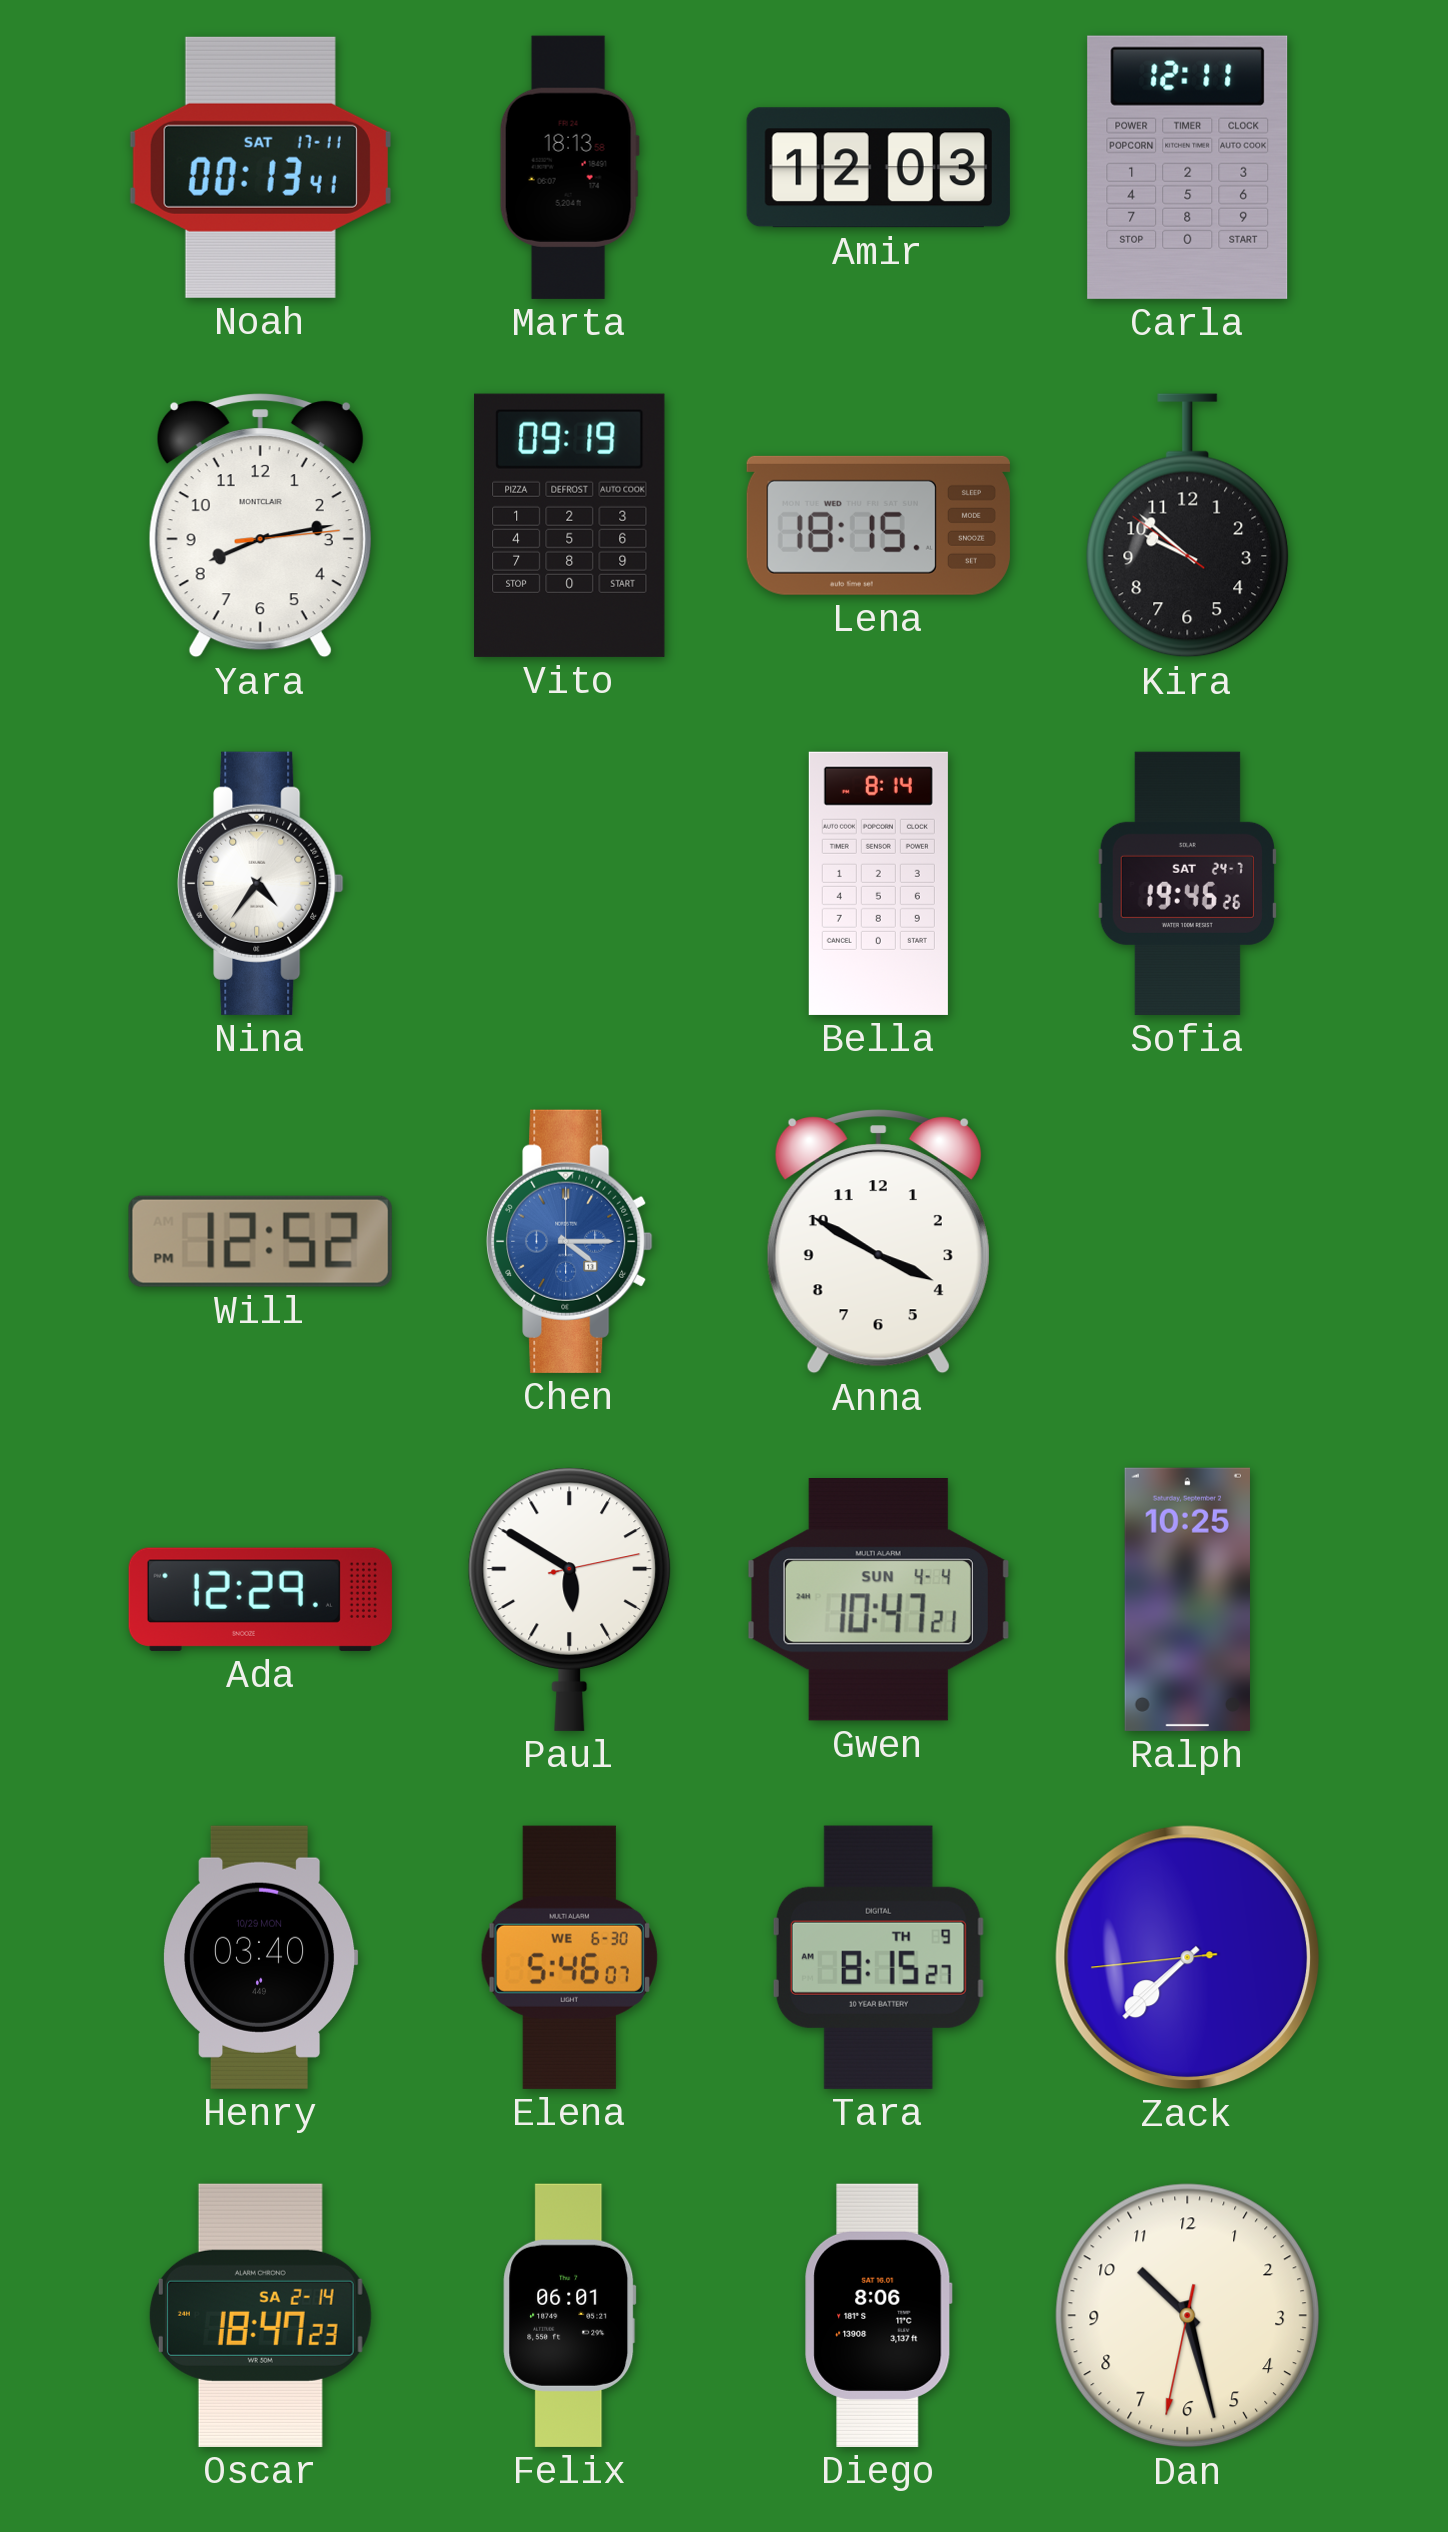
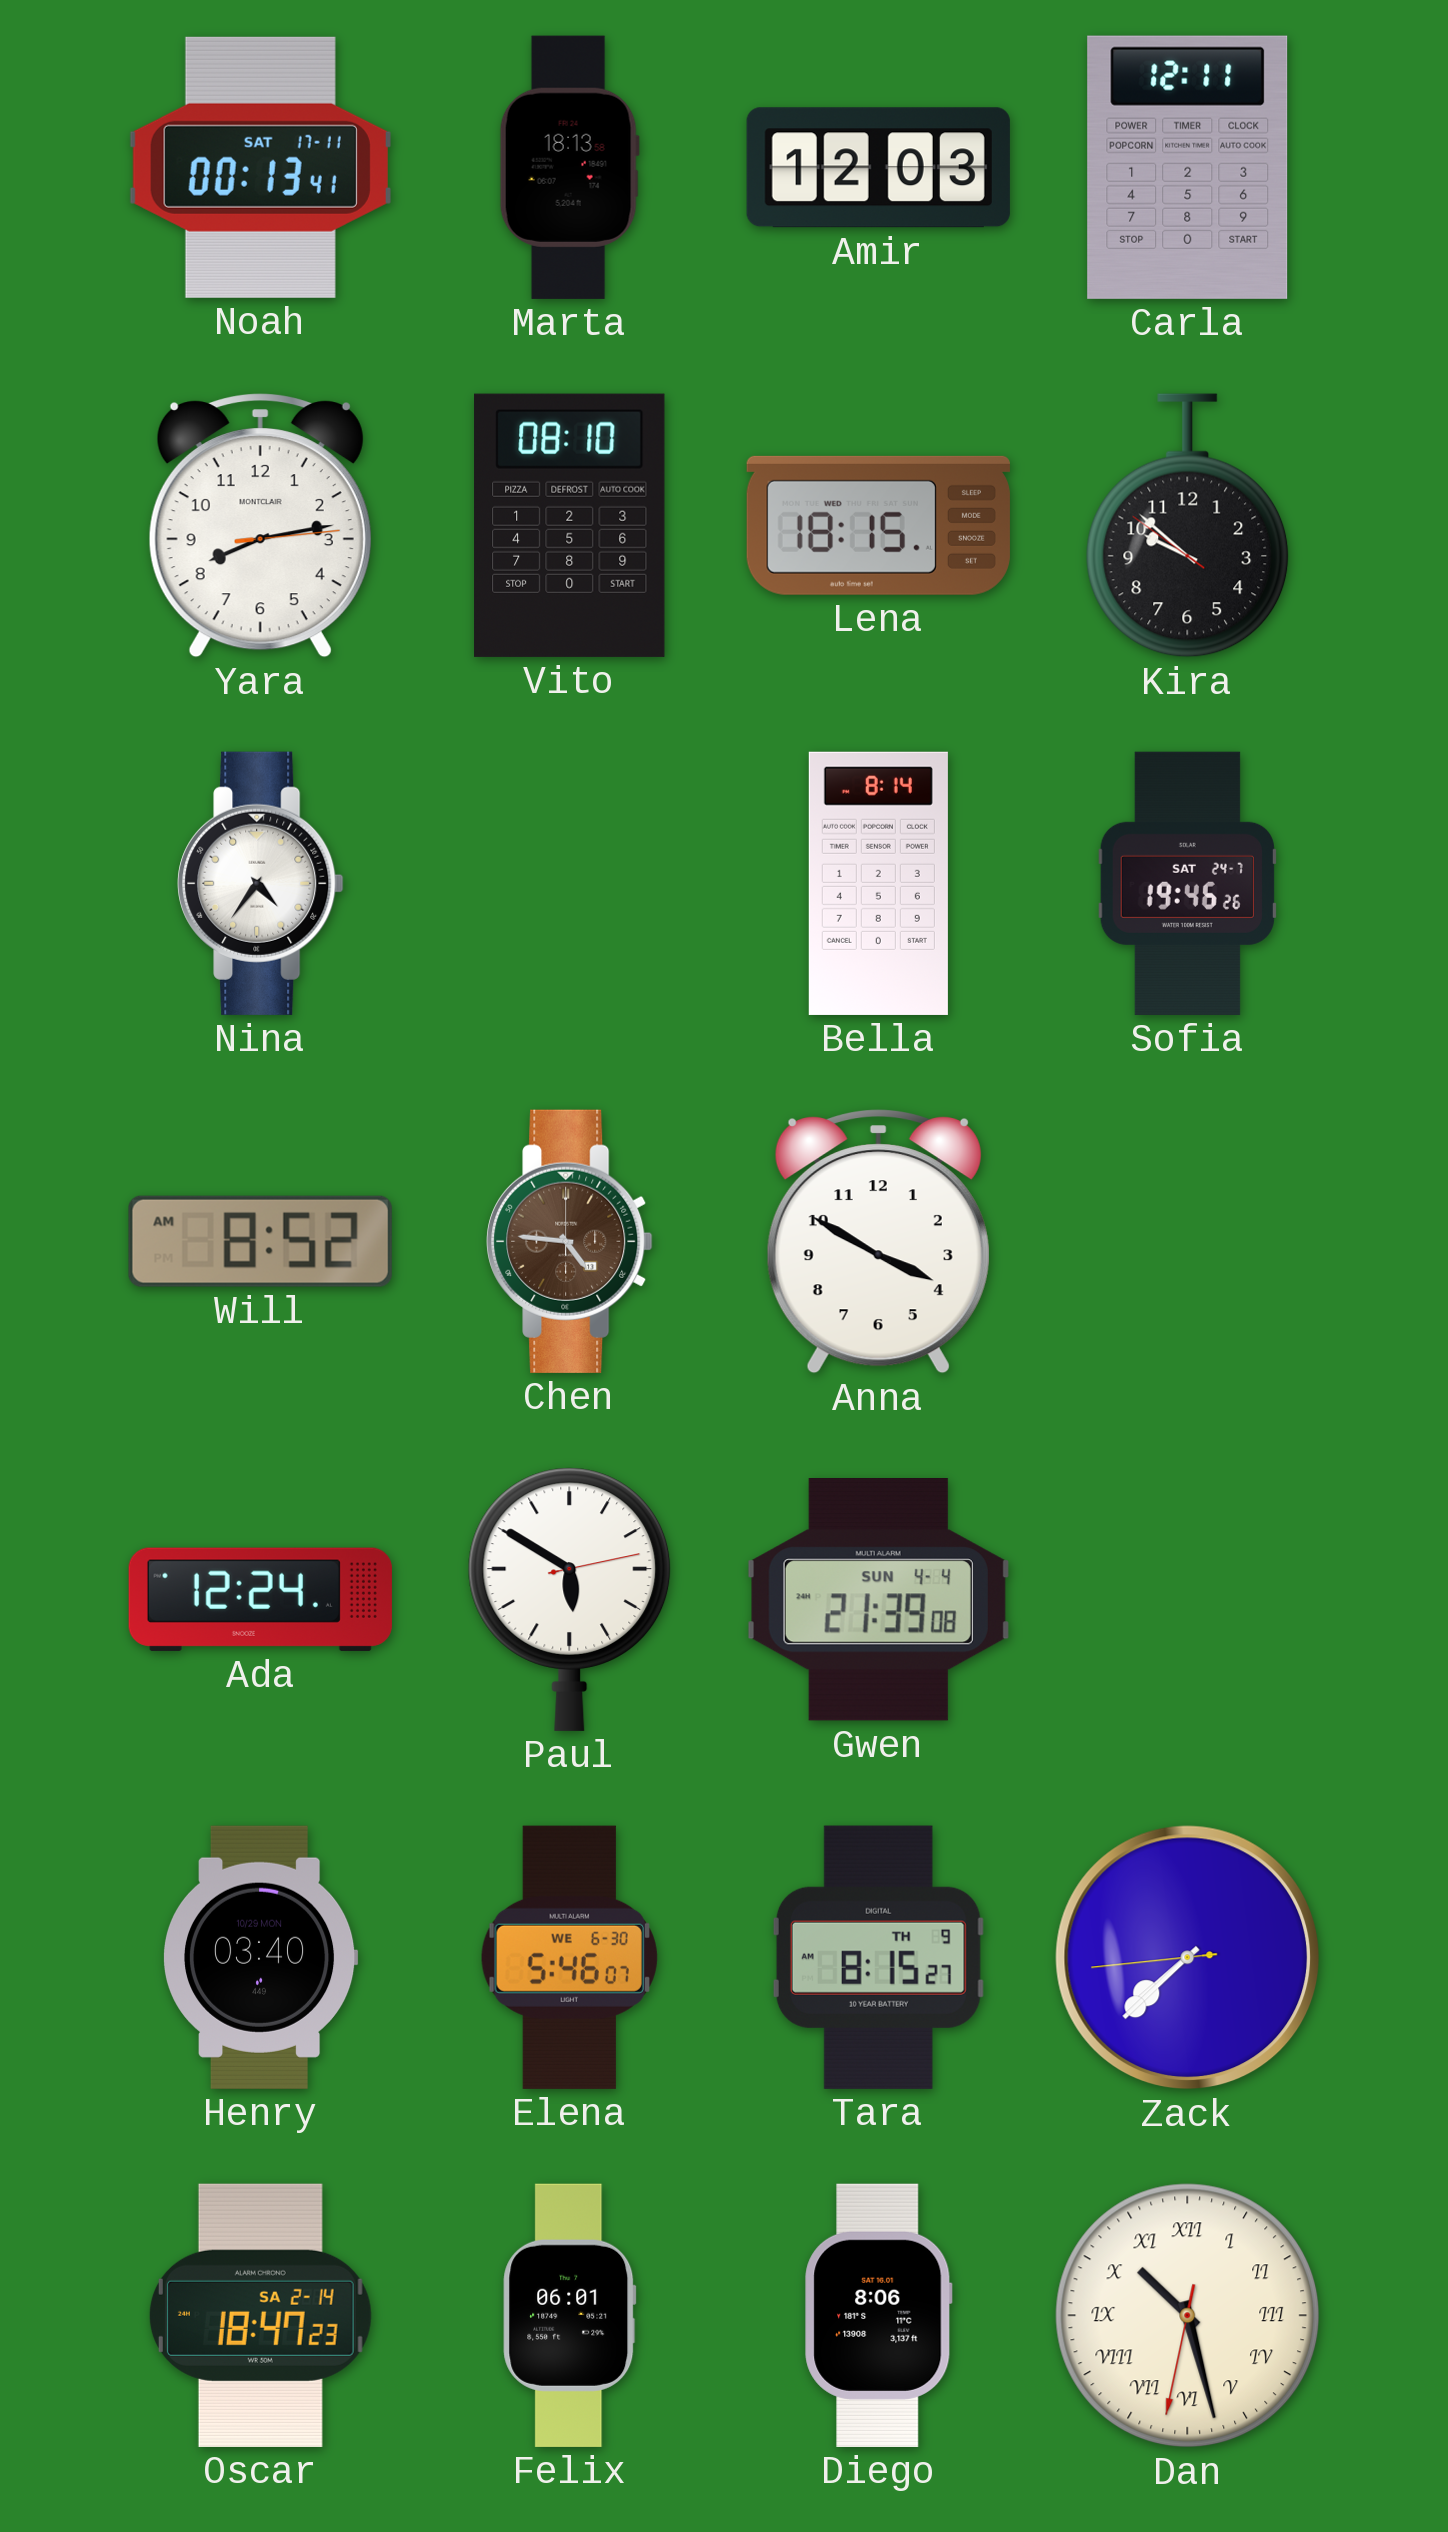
Vito: 09:19 -> 08:10
Will: 12:52 -> 8:52
Chen: 4:15 -> 4:46
Chen dial: blue -> brown
Ada: 12:29 -> 12:24
Gwen: 10:47 -> 21:39
Ralph: 10:25 -> none
Dan numerals: Arabic -> Roman
